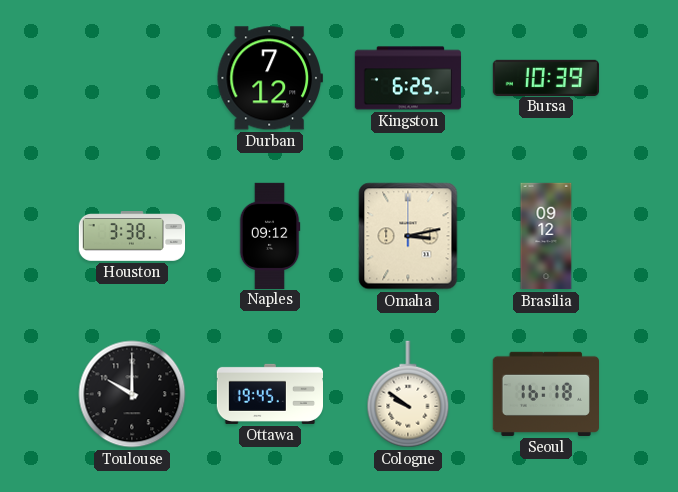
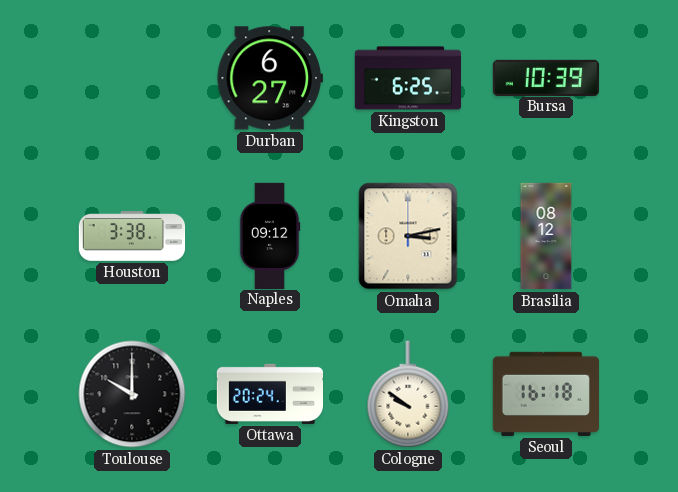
Durban: 7:12 -> 6:27
Brasilia: 09:12 -> 08:12
Ottawa: 19:45 -> 20:24
